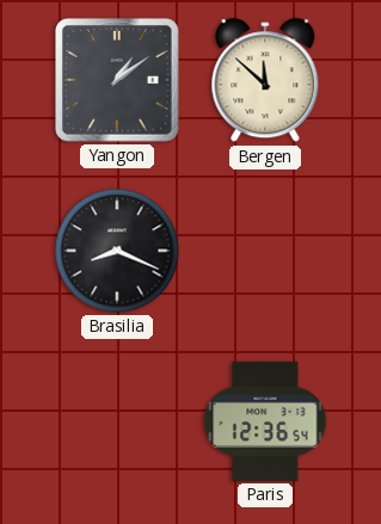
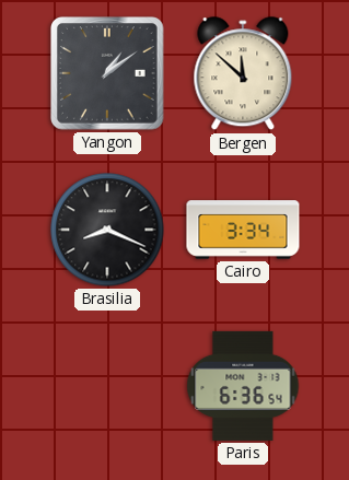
Cairo: none -> 3:34
Paris: 12:36 -> 6:36
